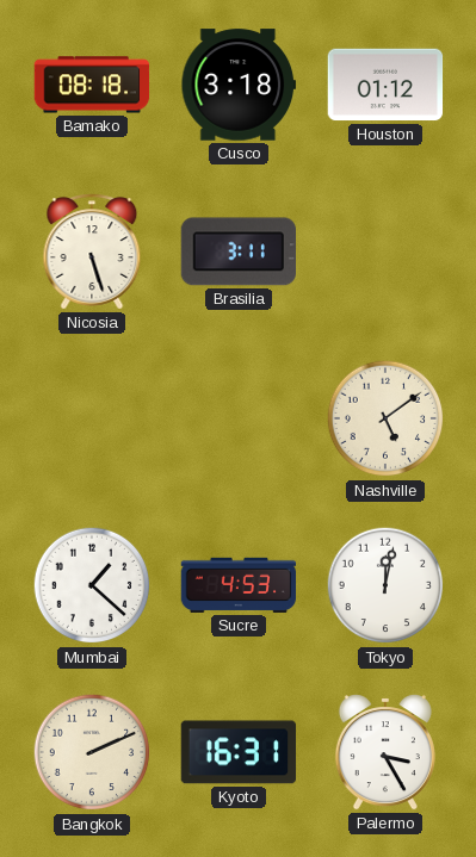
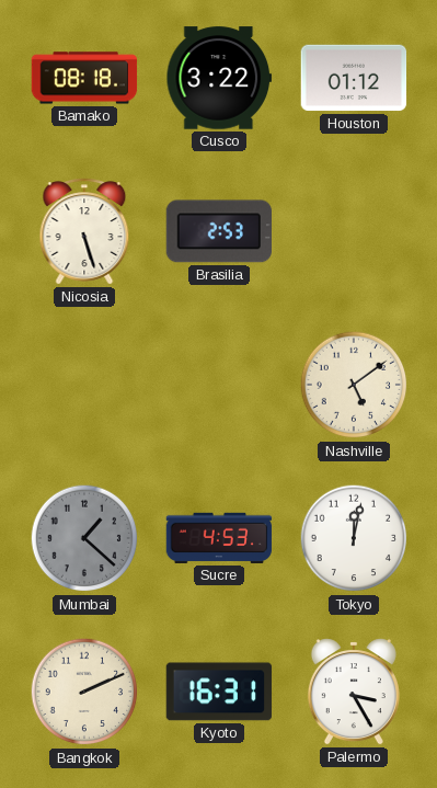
Cusco: 3:18 -> 3:22
Brasilia: 3:11 -> 2:53
Mumbai dial: white -> grey
